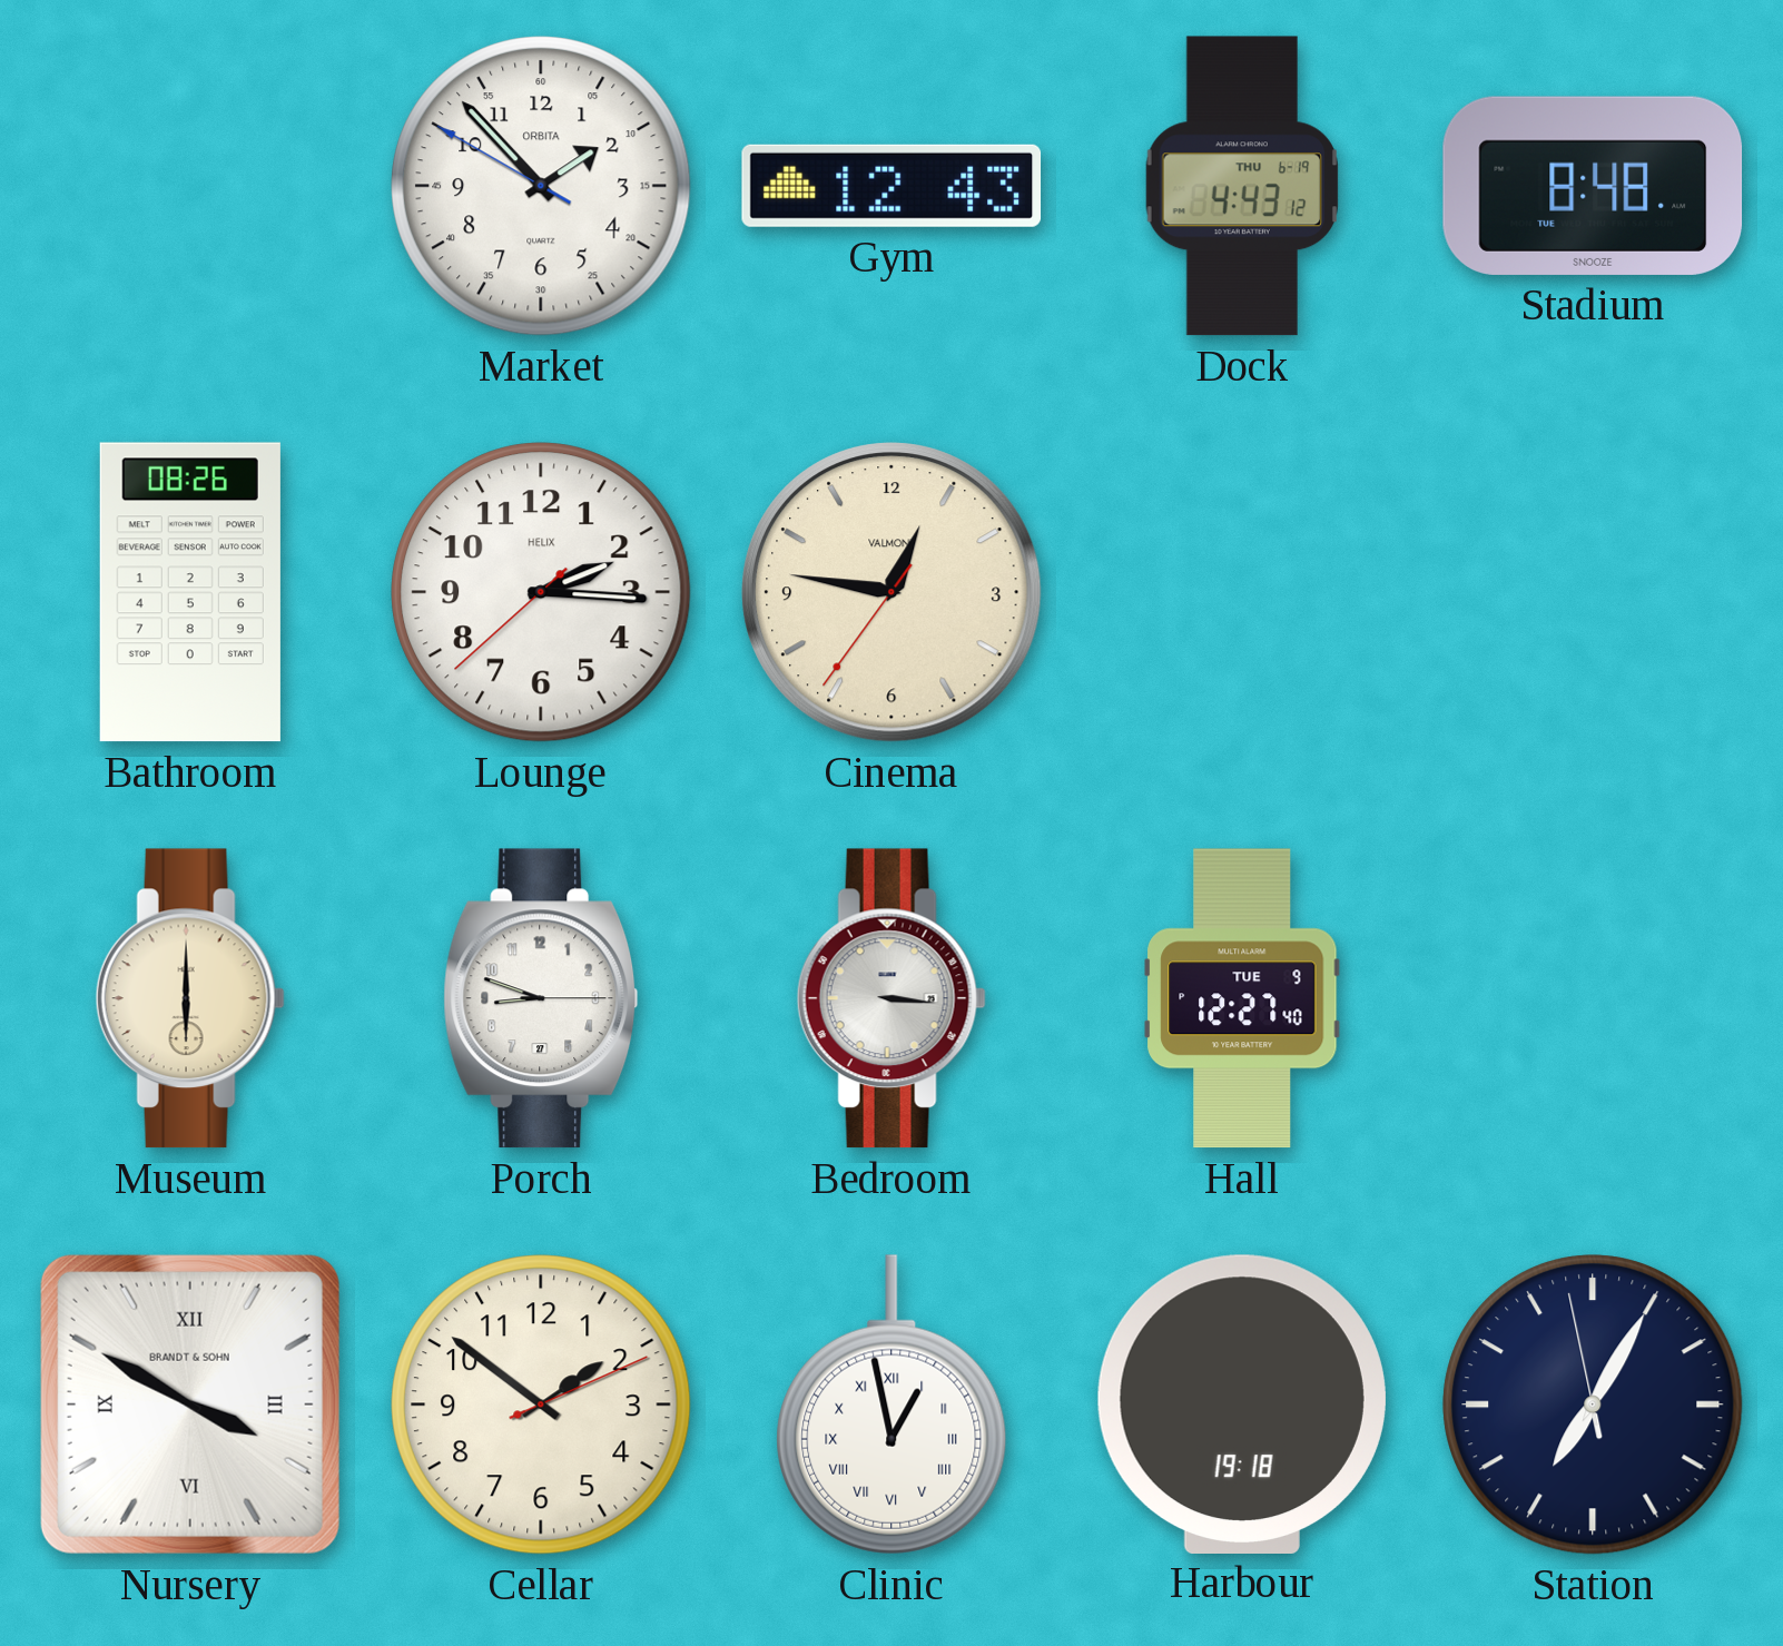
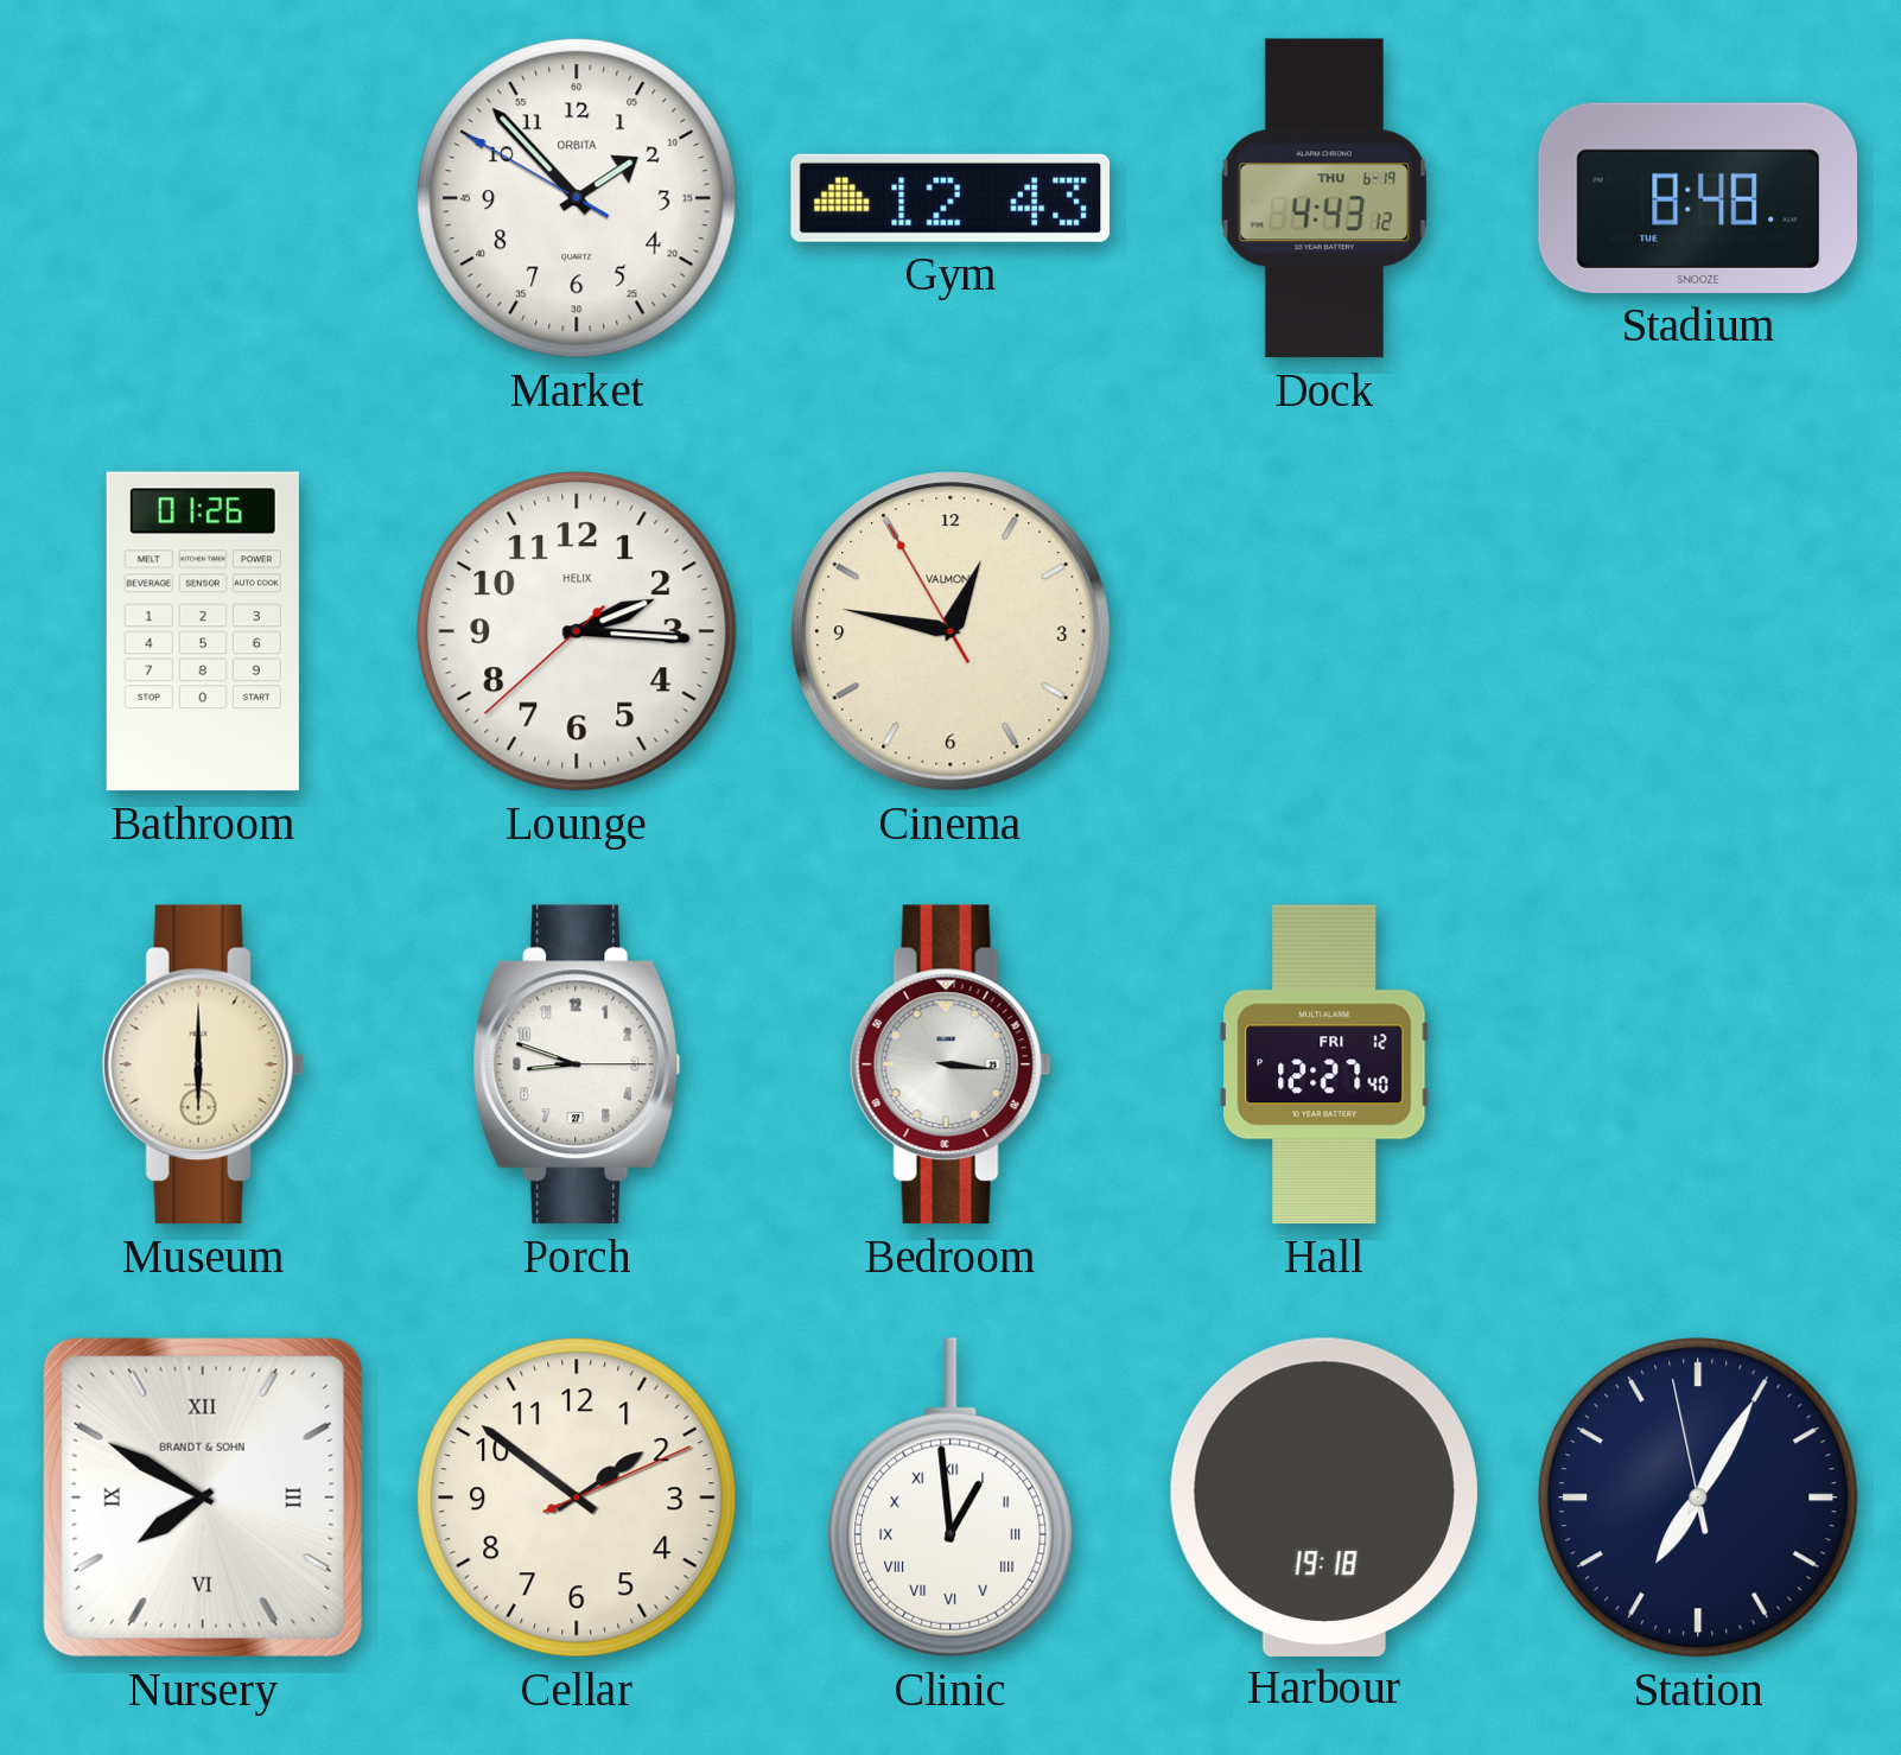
Bathroom: 08:26 -> 01:26
Cinema: 12:46:36 -> 12:46:55
Hall date: TUE 9 -> FRI 12
Nursery: 3:50 -> 7:50
Clinic: 12:58 -> 12:59
